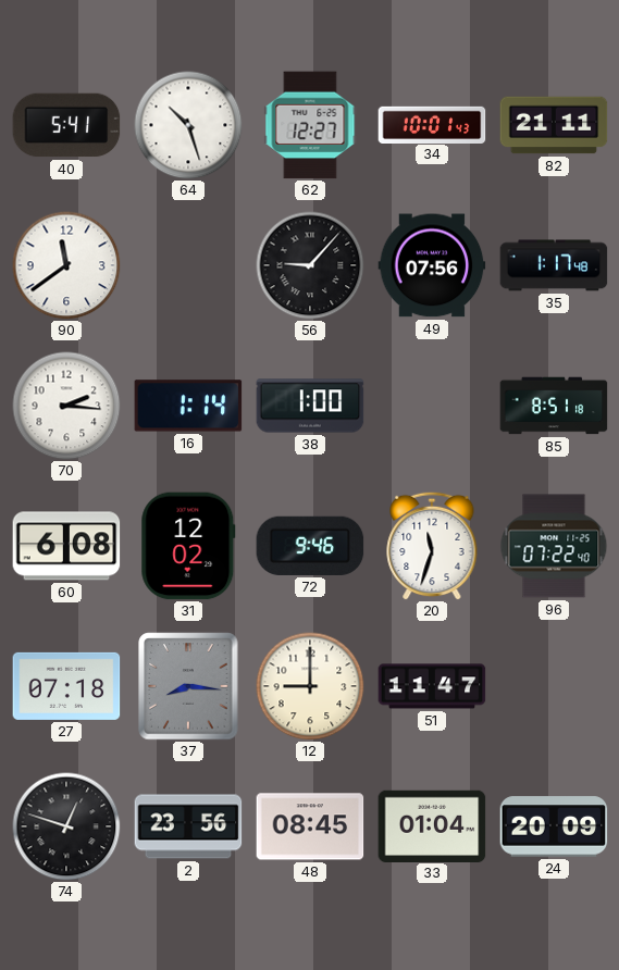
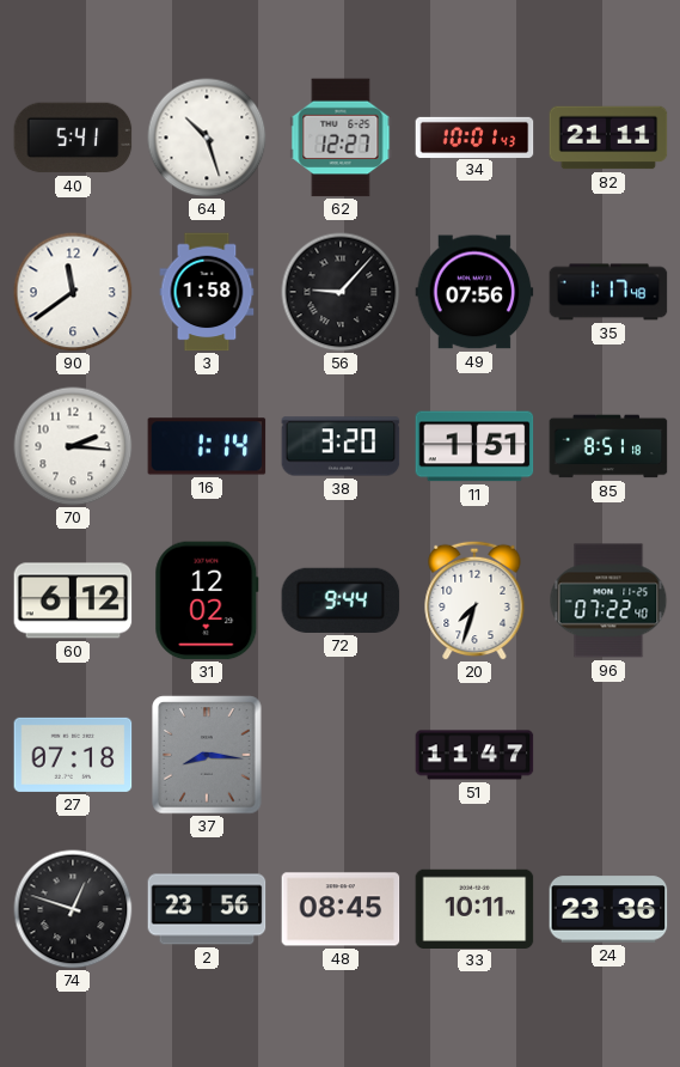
3: none -> 1:58
38: 1:00 -> 3:20
11: none -> 1:51
60: 6:08 -> 6:12
72: 9:46 -> 9:44
20: 11:33 -> 7:33
12: 9:00 -> none
33: 01:04 -> 10:11
24: 20:09 -> 23:36
